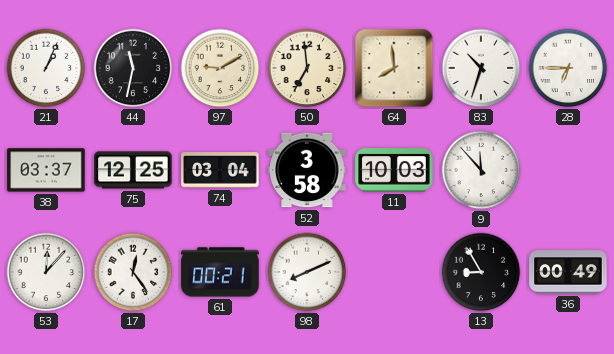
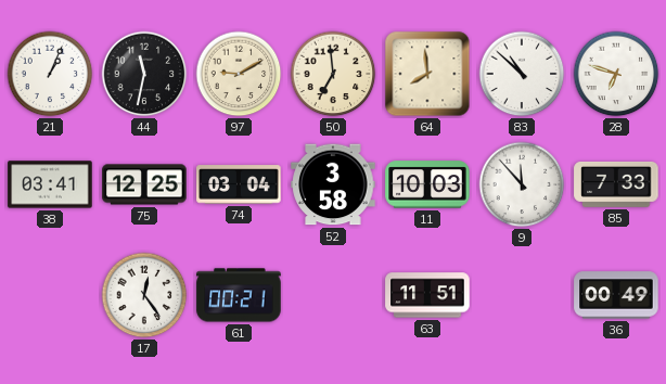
83: 10:33 -> 10:52
28: 6:45 -> 6:48
38: 03:37 -> 03:41
85: none -> 7:33
53: 12:07 -> none
98: 8:11 -> none
63: none -> 11:51
13: 8:55 -> none
